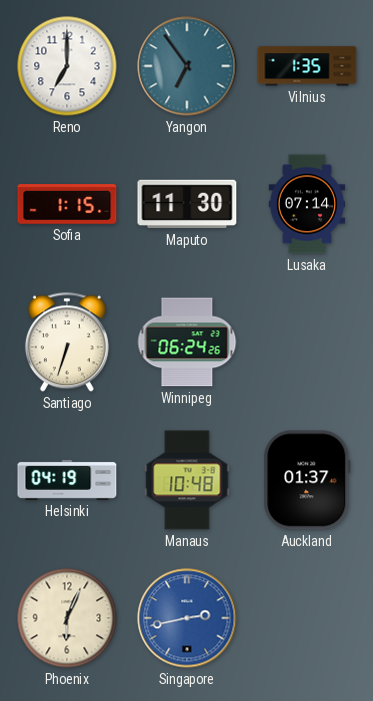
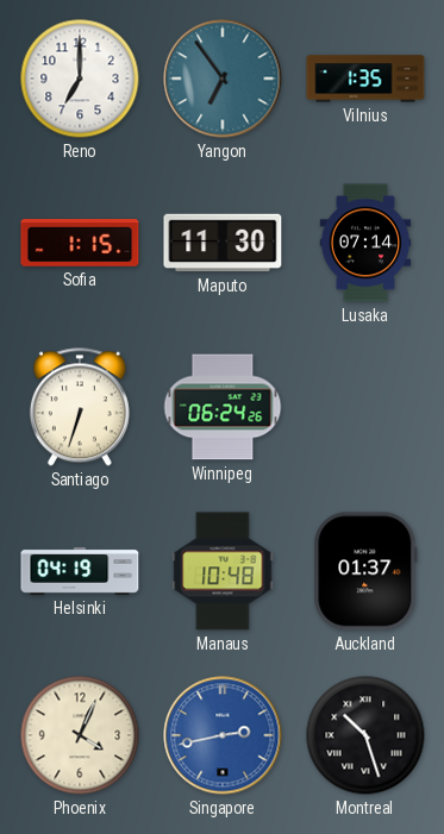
Phoenix: 6:04 -> 4:04
Montreal: none -> 10:27
